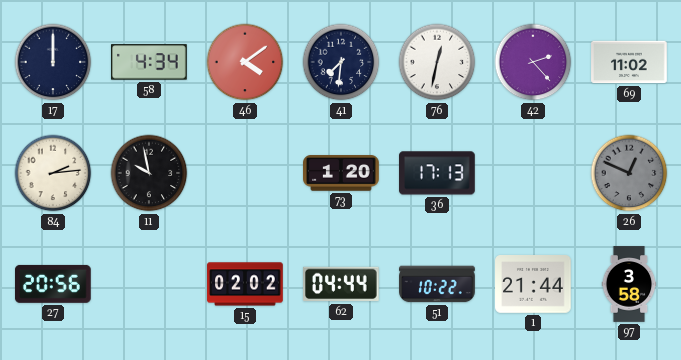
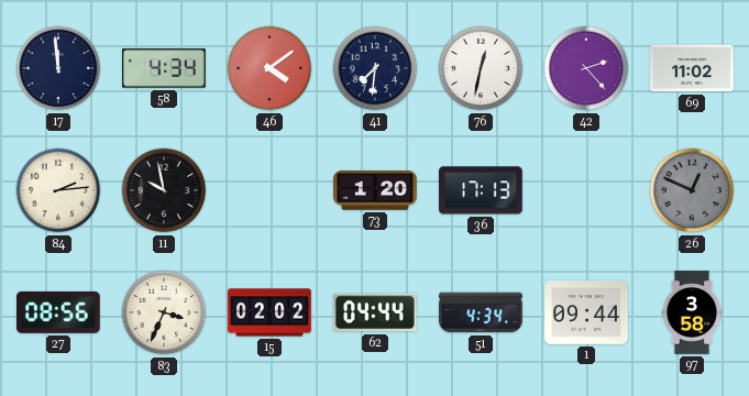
17: 12:00 -> 11:59
27: 20:56 -> 08:56
83: none -> 3:34
51: 10:22 -> 4:34
1: 21:44 -> 09:44
